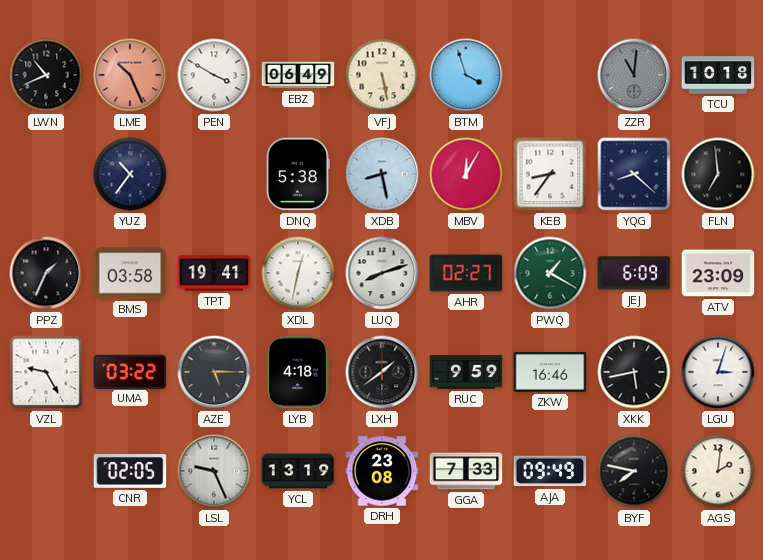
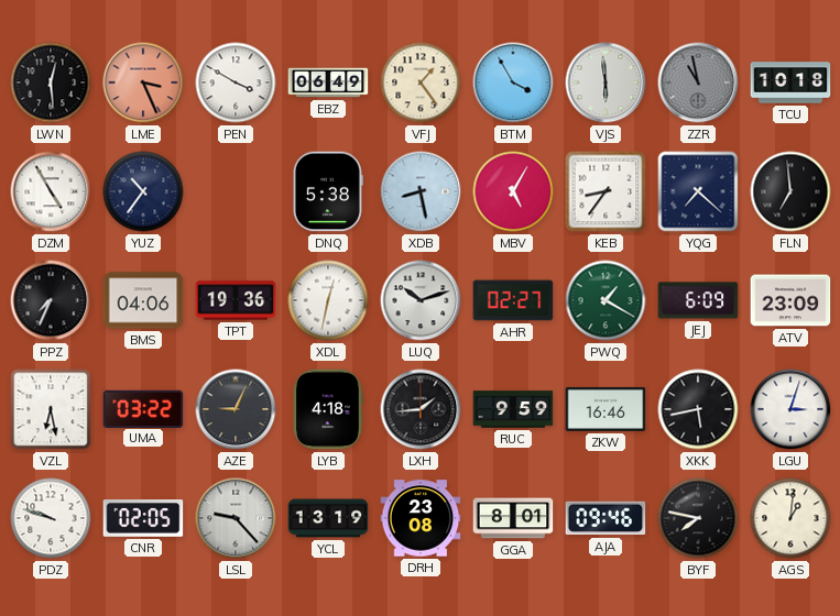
LWN: 10:41 -> 12:29
LME: 10:26 -> 3:26
VFJ: 5:28 -> 1:24
BTM: 3:57 -> 3:55
VJS: none -> 5:59
ZZR: 11:01 -> 10:58
DZM: none -> 4:55
MBV: 12:05 -> 5:05
YQG: 8:22 -> 7:22
PPZ: 1:34 -> 7:34
BMS: 03:58 -> 04:06
TPT: 19:41 -> 19:36
LUQ: 8:12 -> 10:12
VZL: 9:25 -> 6:28
AZE: 5:15 -> 9:04
LXH: 1:39 -> 1:44
PDZ: none -> 9:48
LSL: 9:26 -> 9:23
GGA: 7:33 -> 8:01
AJA: 09:49 -> 09:46
AGS: 2:01 -> 1:01
